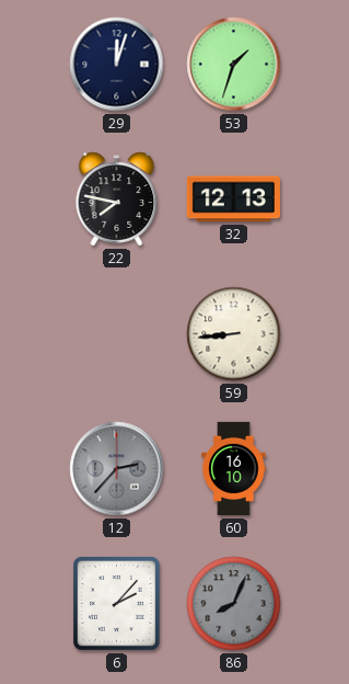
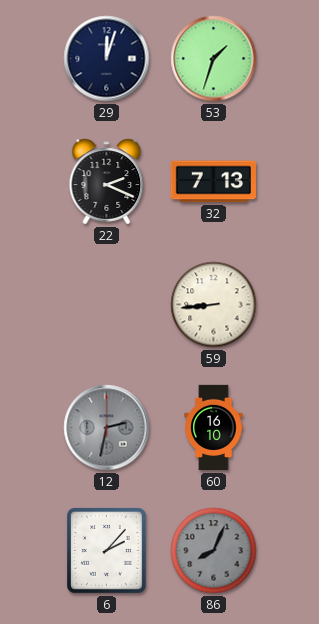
22: 7:47 -> 2:19
32: 12:13 -> 7:13
12: 2:37 -> 2:32
